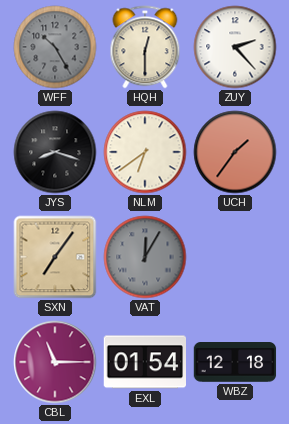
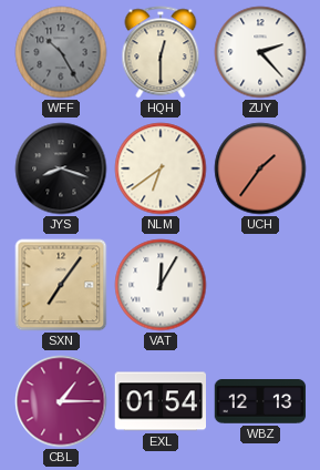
VAT dial: grey -> white
CBL: 11:15 -> 1:15
WBZ: 12:18 -> 12:13
